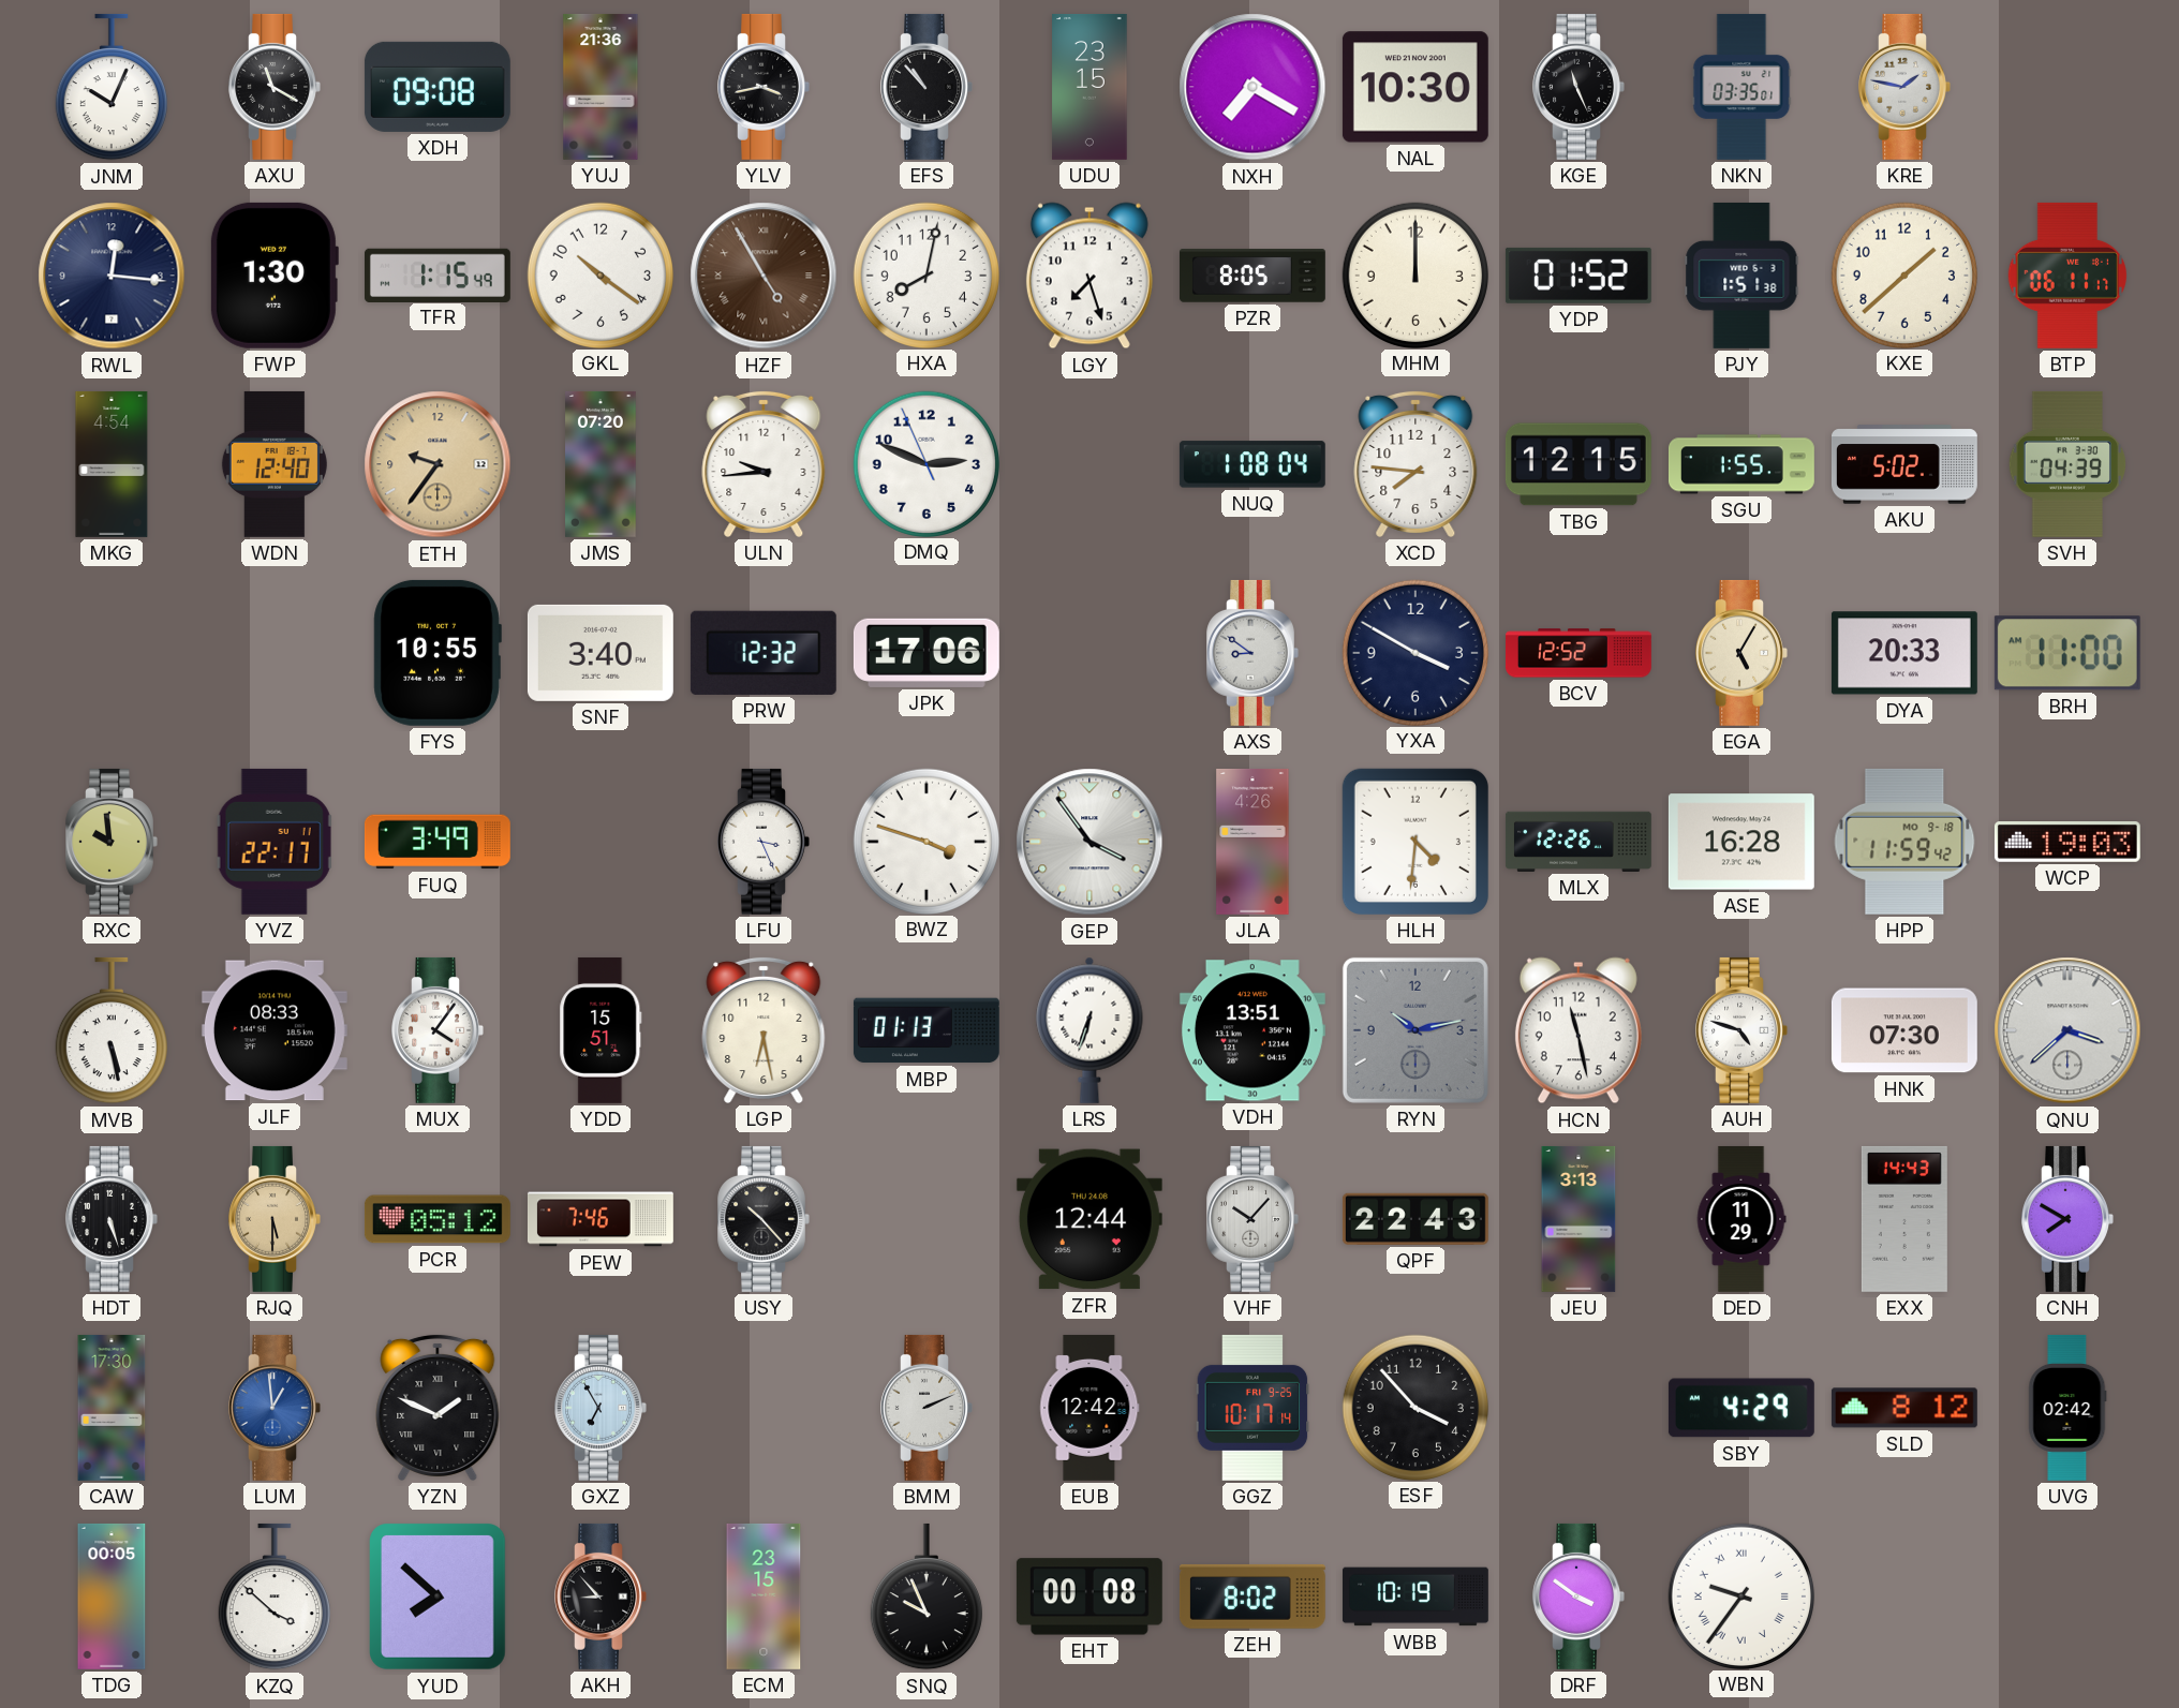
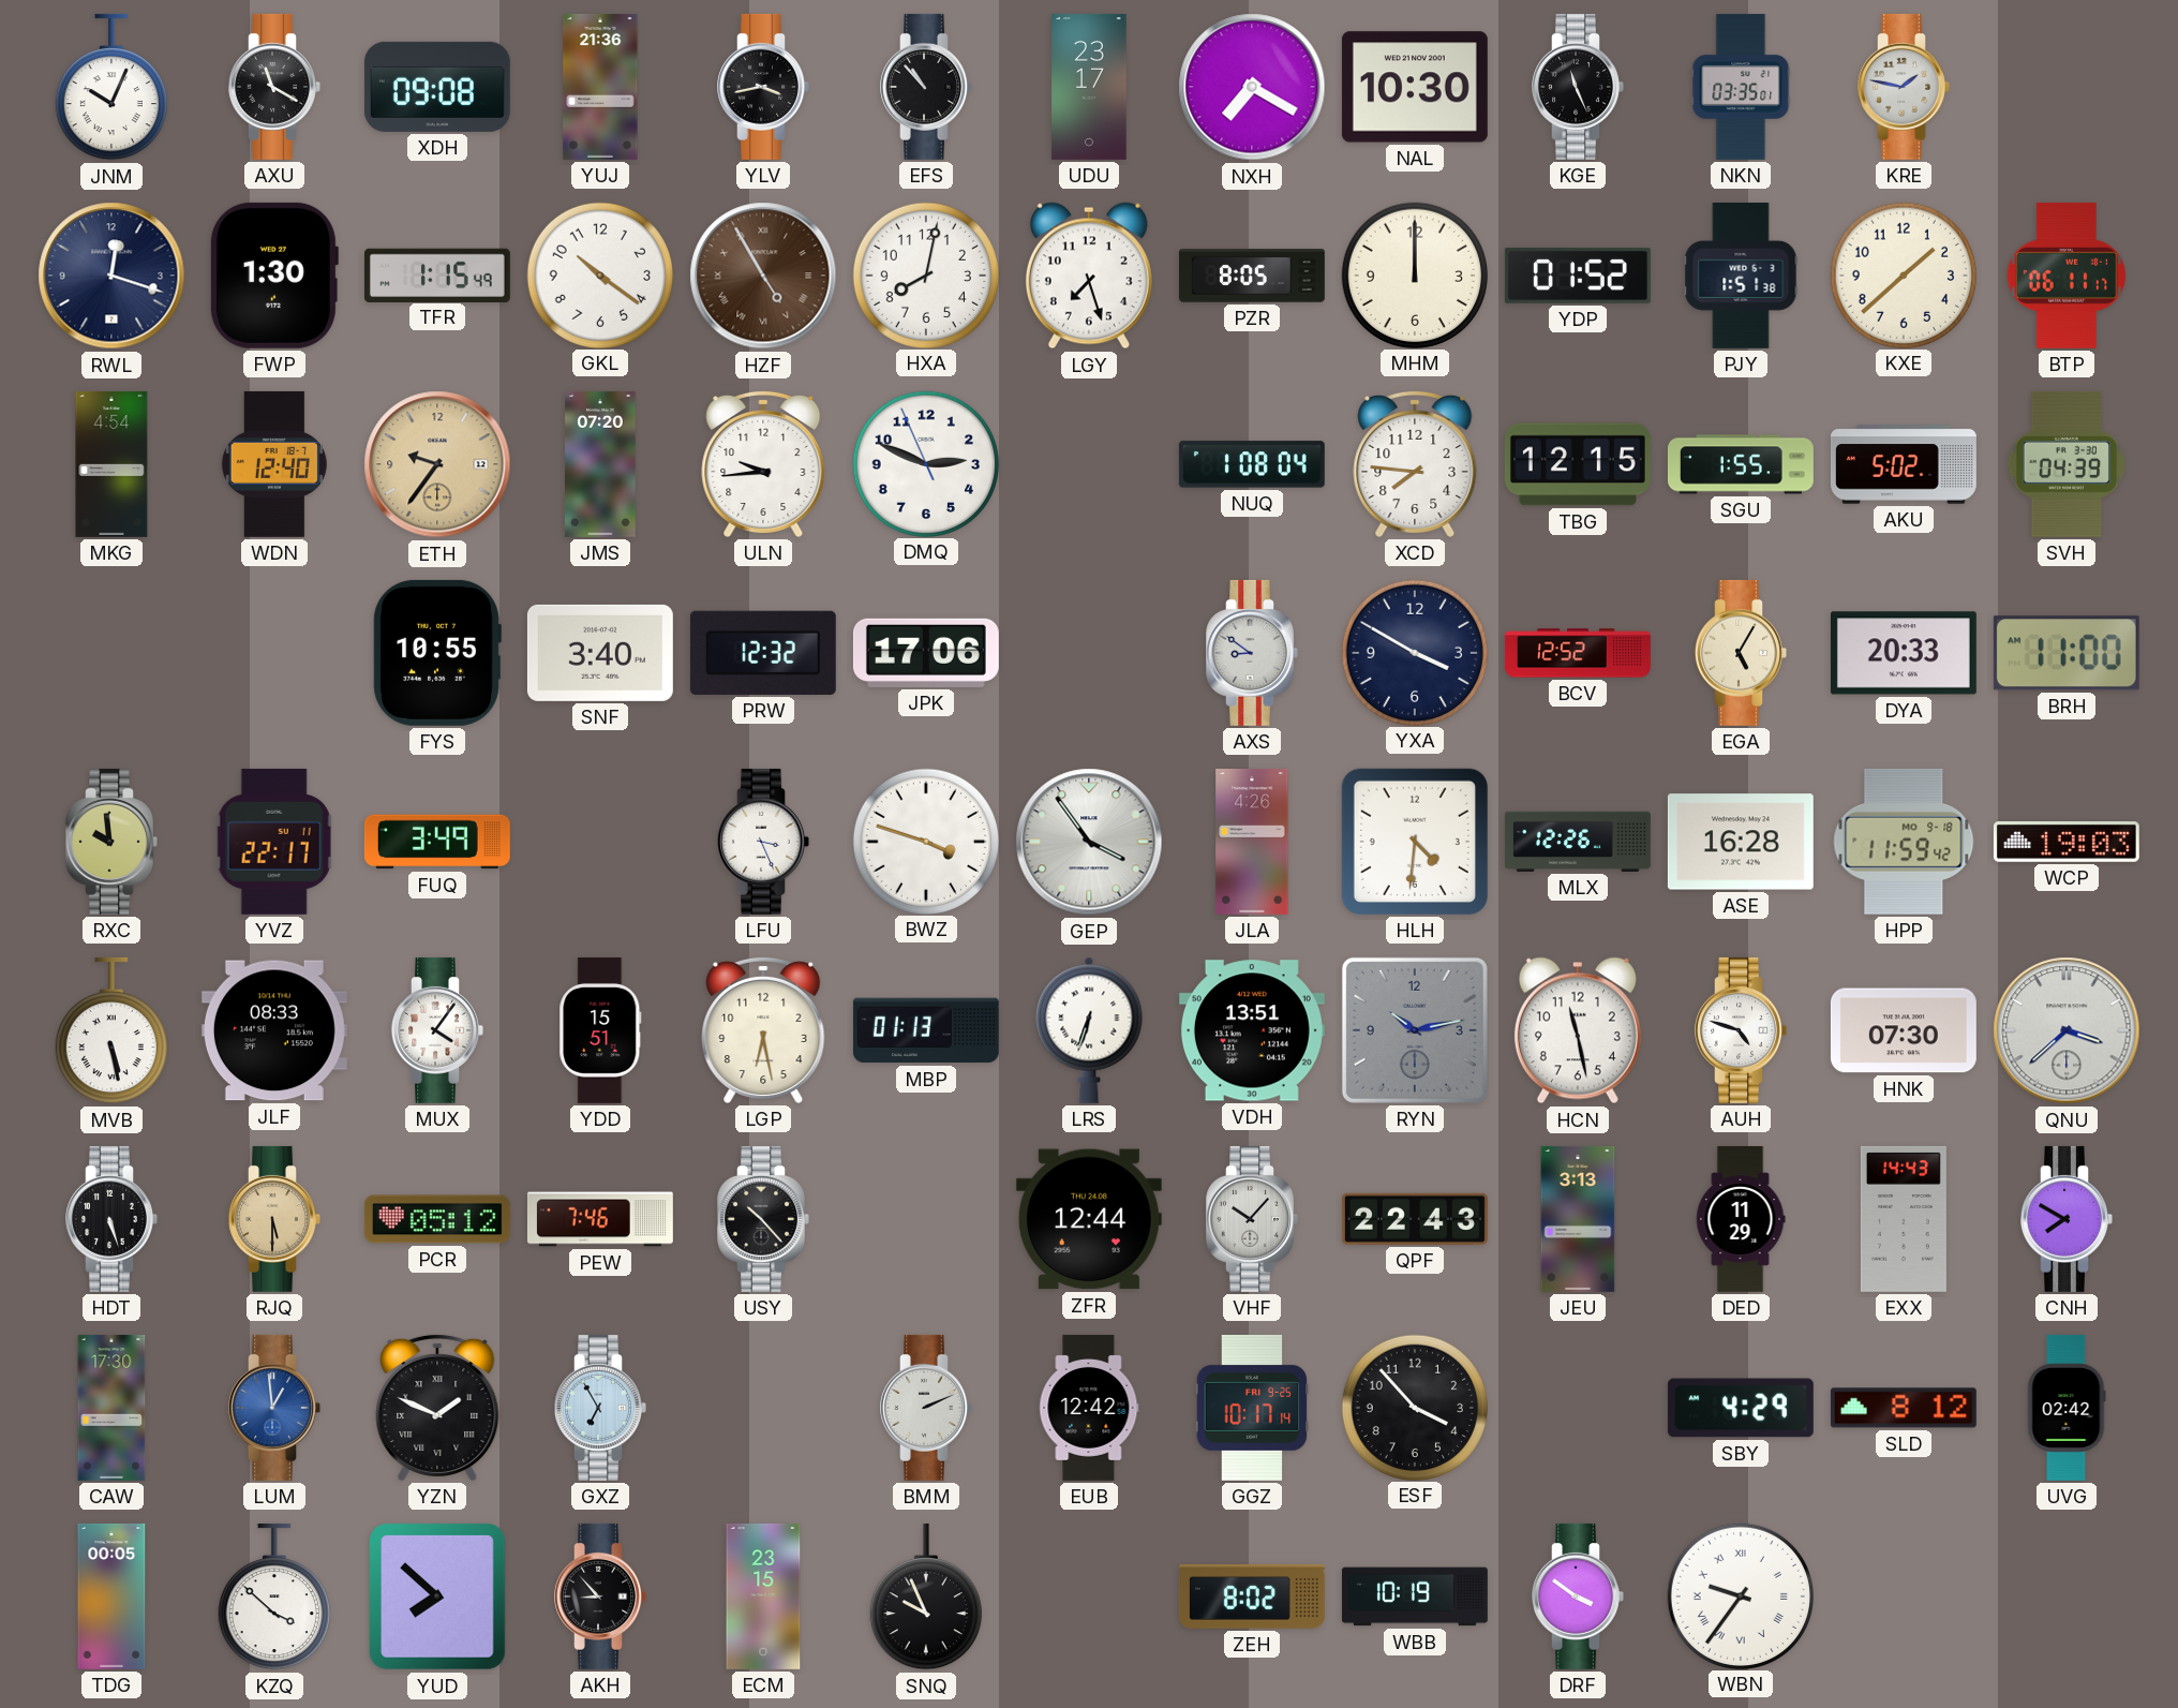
UDU: 23:15 -> 23:17
RWL: 12:16 -> 12:18
EHT: 00:08 -> none
